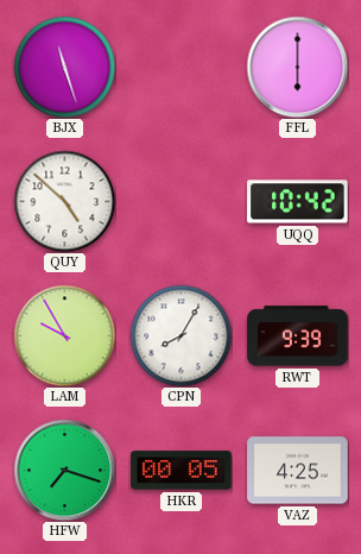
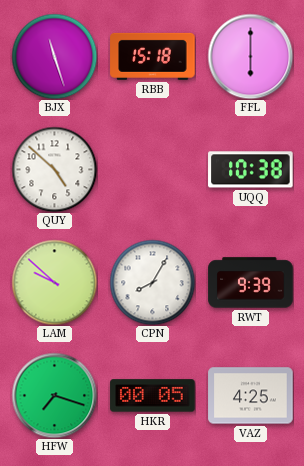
RBB: none -> 15:18
UQQ: 10:42 -> 10:38
LAM: 9:55 -> 9:52
